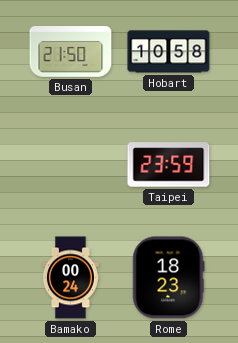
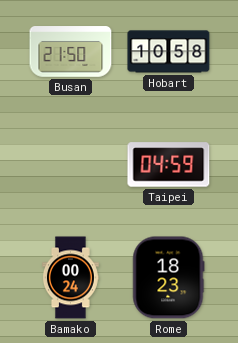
Taipei: 23:59 -> 04:59
